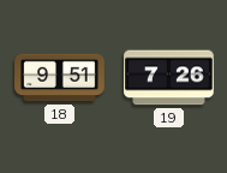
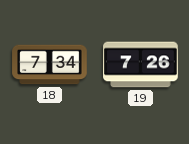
18: 9:51 -> 7:34
